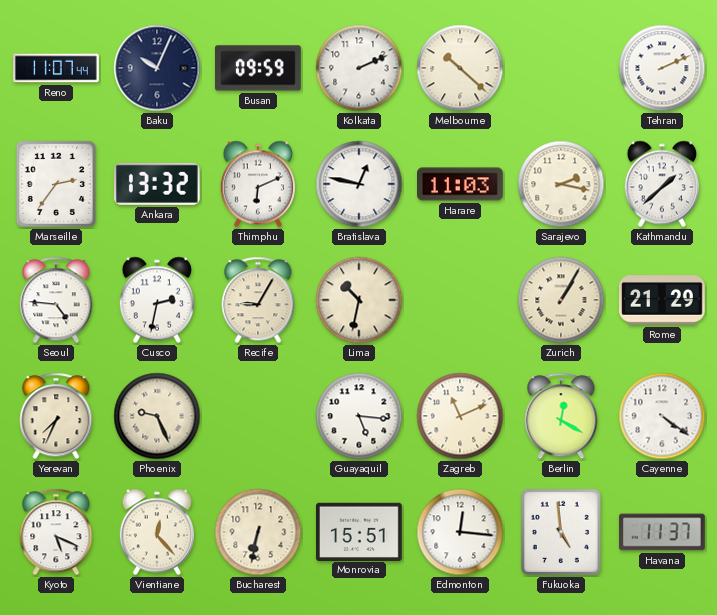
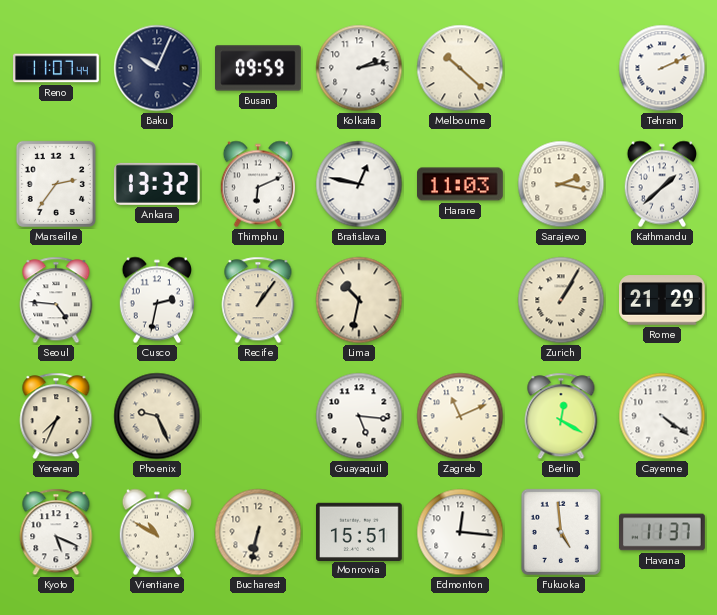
Kolkata: 2:11 -> 2:13
Recife: 9:05 -> 1:06
Vientiane: 12:23 -> 10:50
